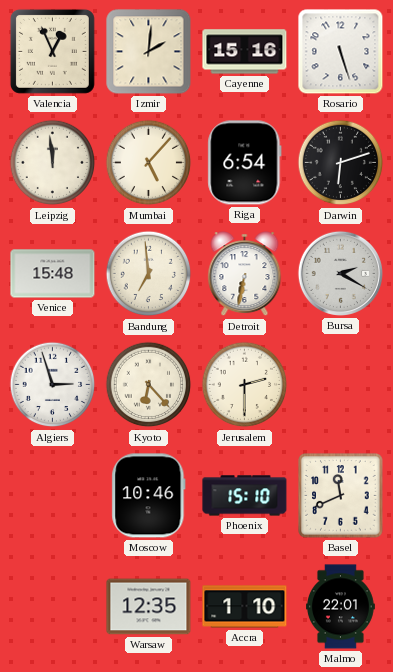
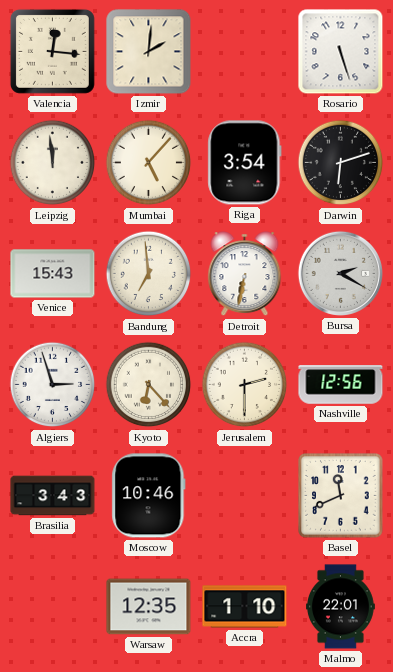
Valencia: 12:56 -> 12:16
Cayenne: 15:16 -> none
Riga: 6:54 -> 3:54
Venice: 15:48 -> 15:43
Nashville: none -> 12:56
Brasilia: none -> 3:43
Phoenix: 15:10 -> none
